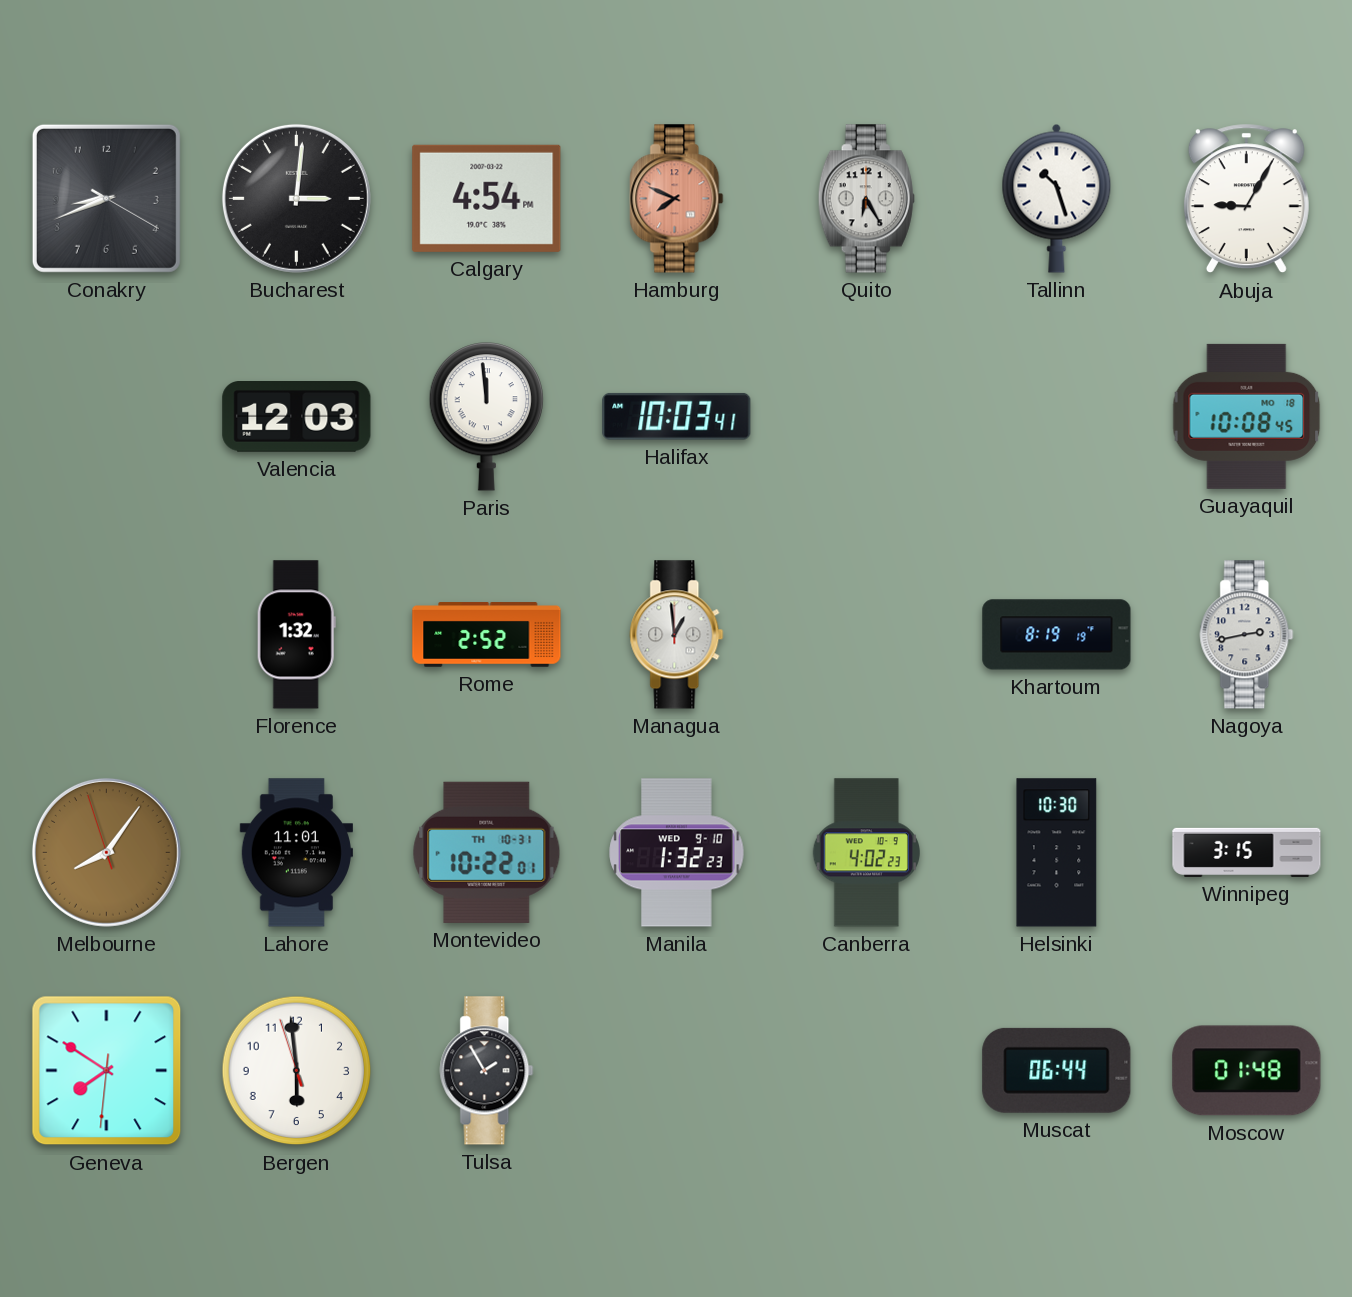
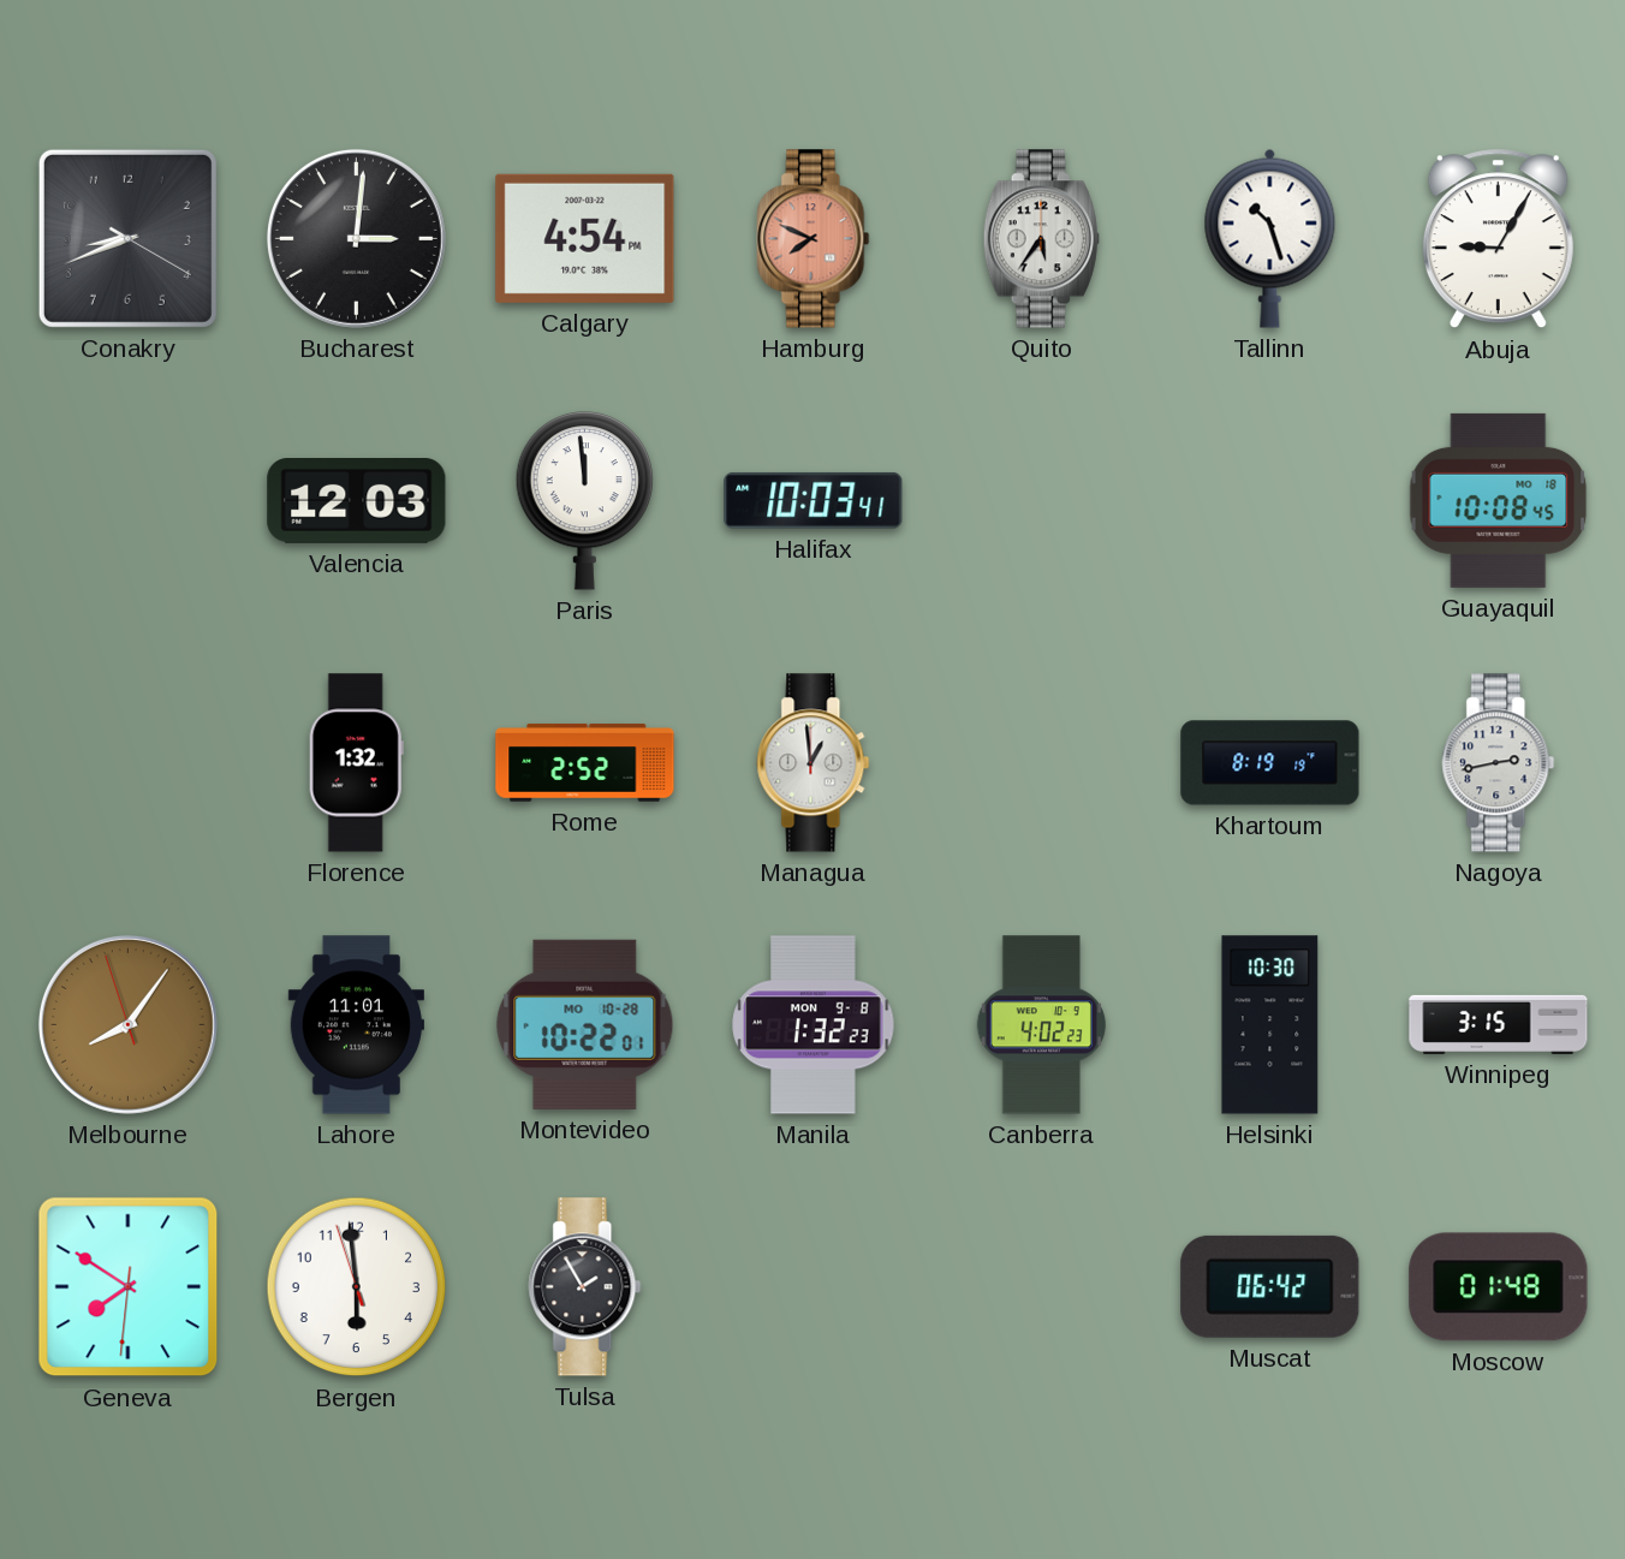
Quito: 6:25 -> 5:36
Montevideo date: TH 10-31 -> MO 10-28
Manila date: WED 9-10 -> MON 9-8
Muscat: 06:44 -> 06:42
